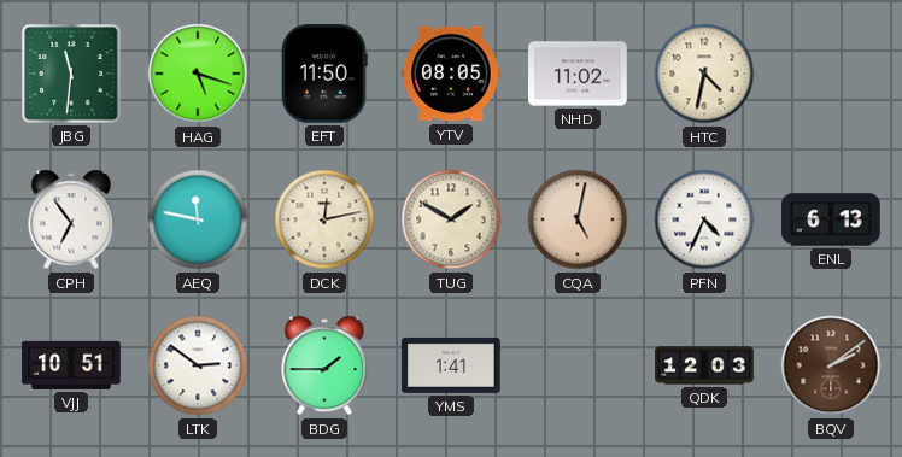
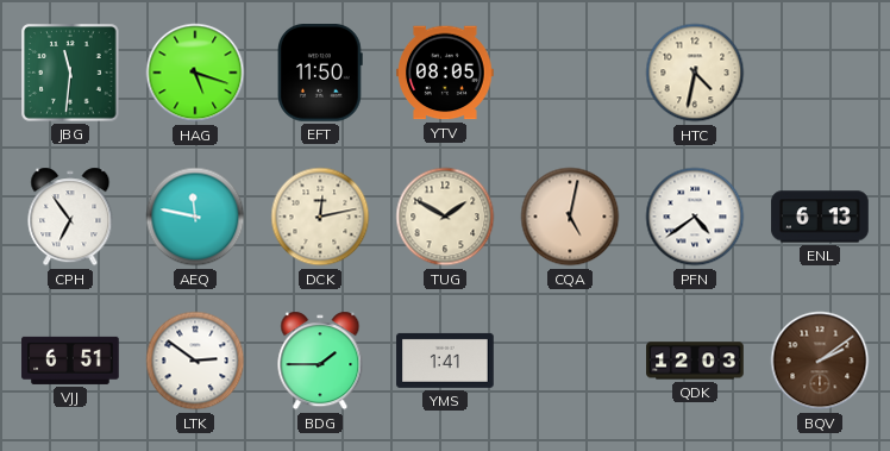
NHD: 11:02 -> none
PFN: 4:34 -> 4:39
VJJ: 10:51 -> 6:51
